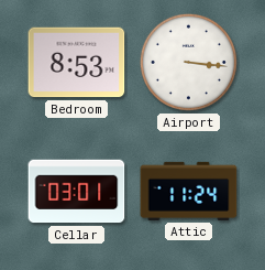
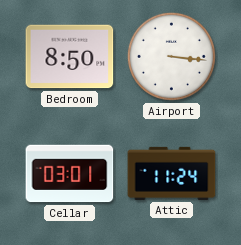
Bedroom: 8:53 -> 8:50
